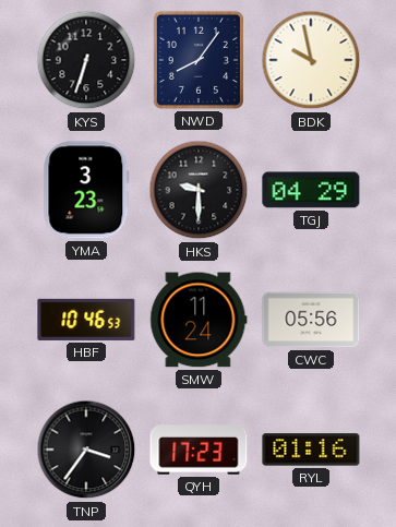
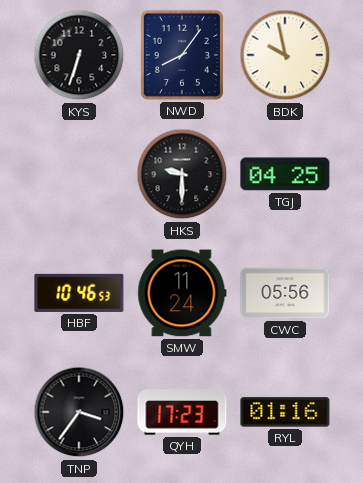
YMA: 3:23 -> none
TGJ: 04:29 -> 04:25
